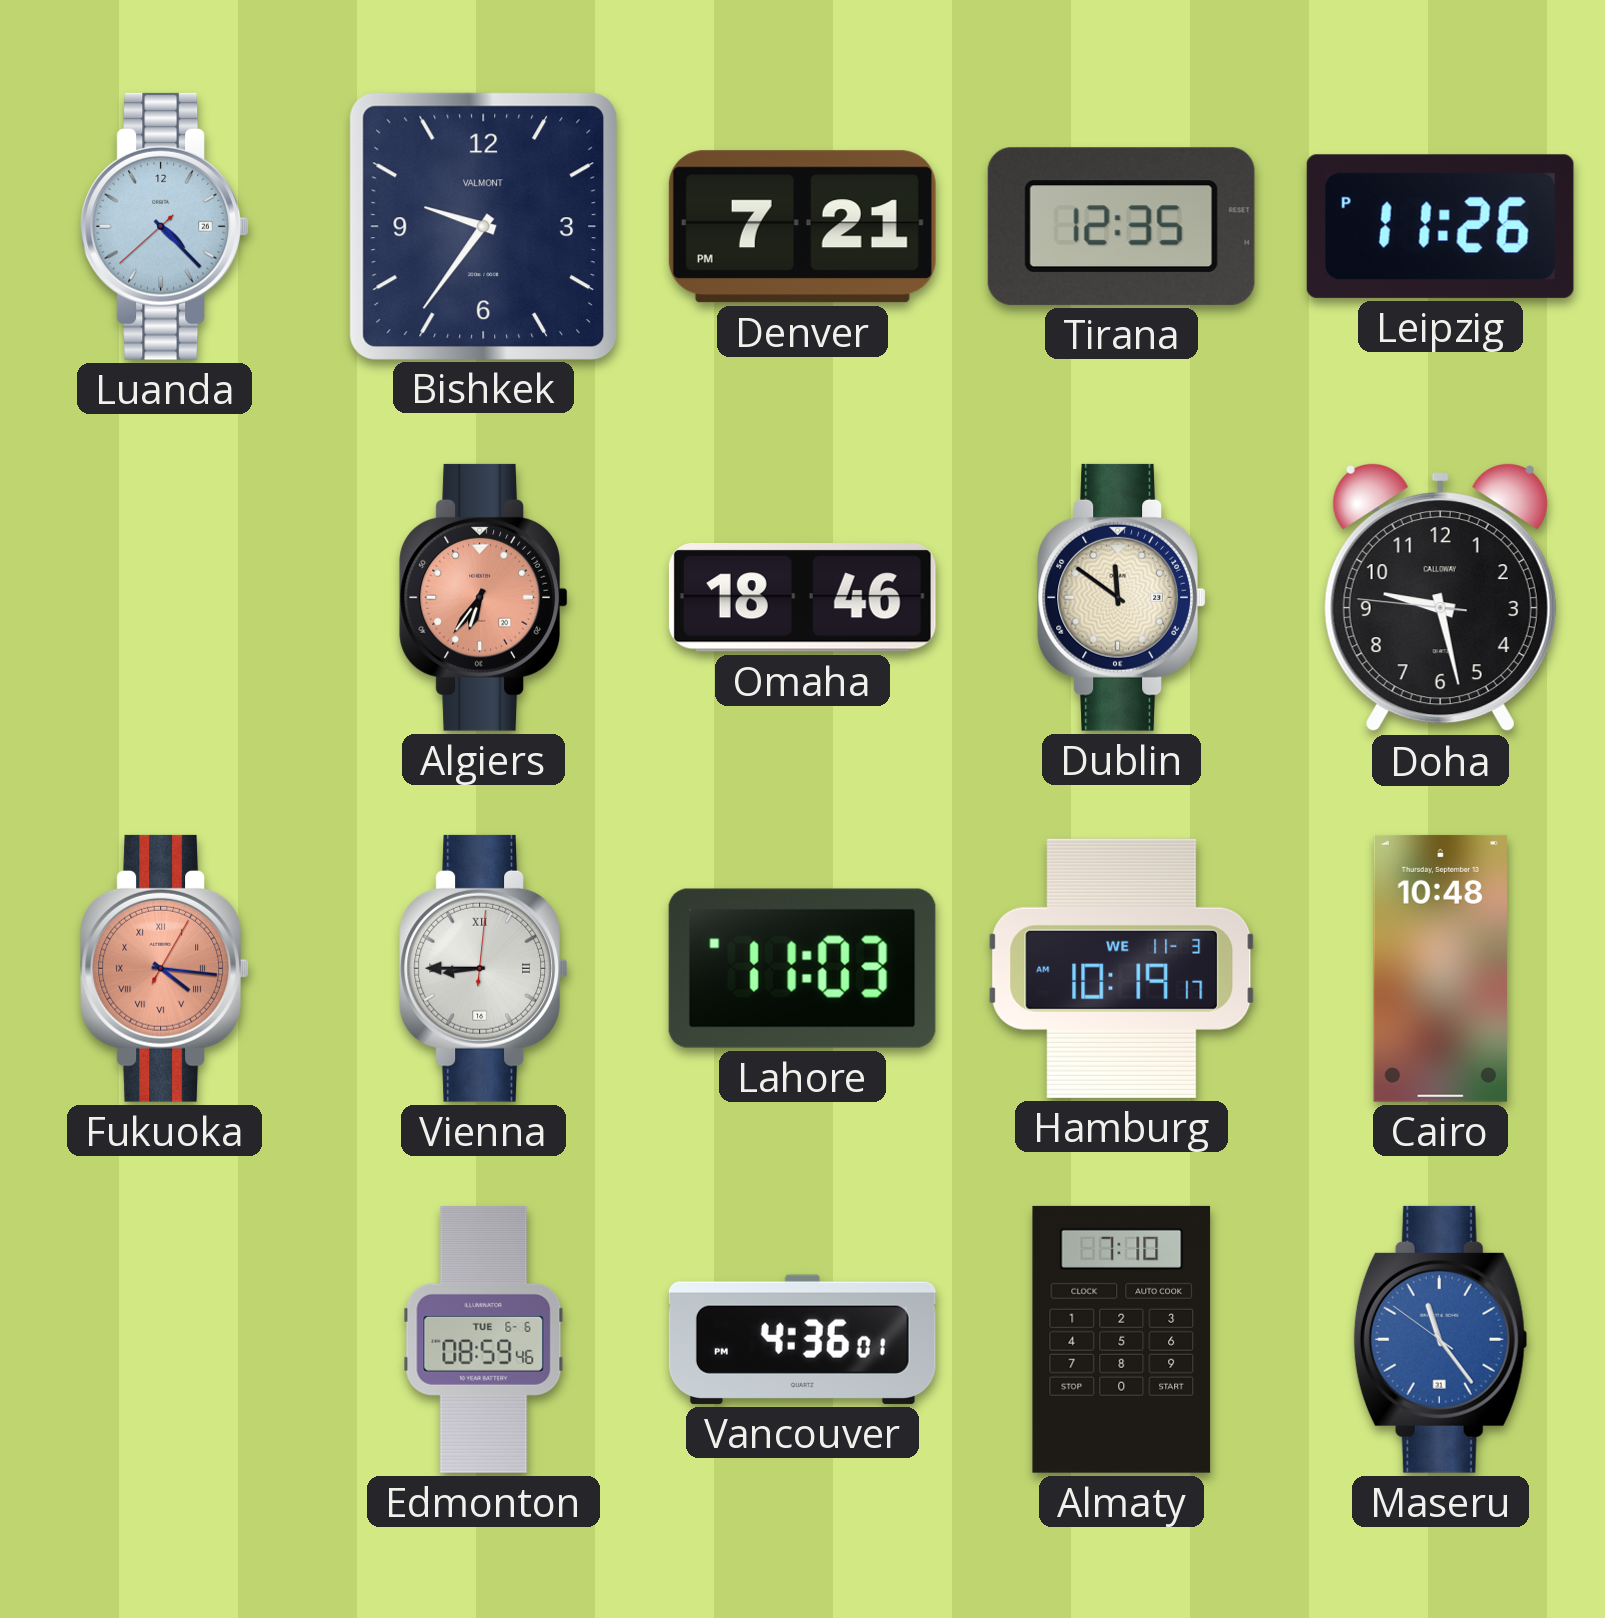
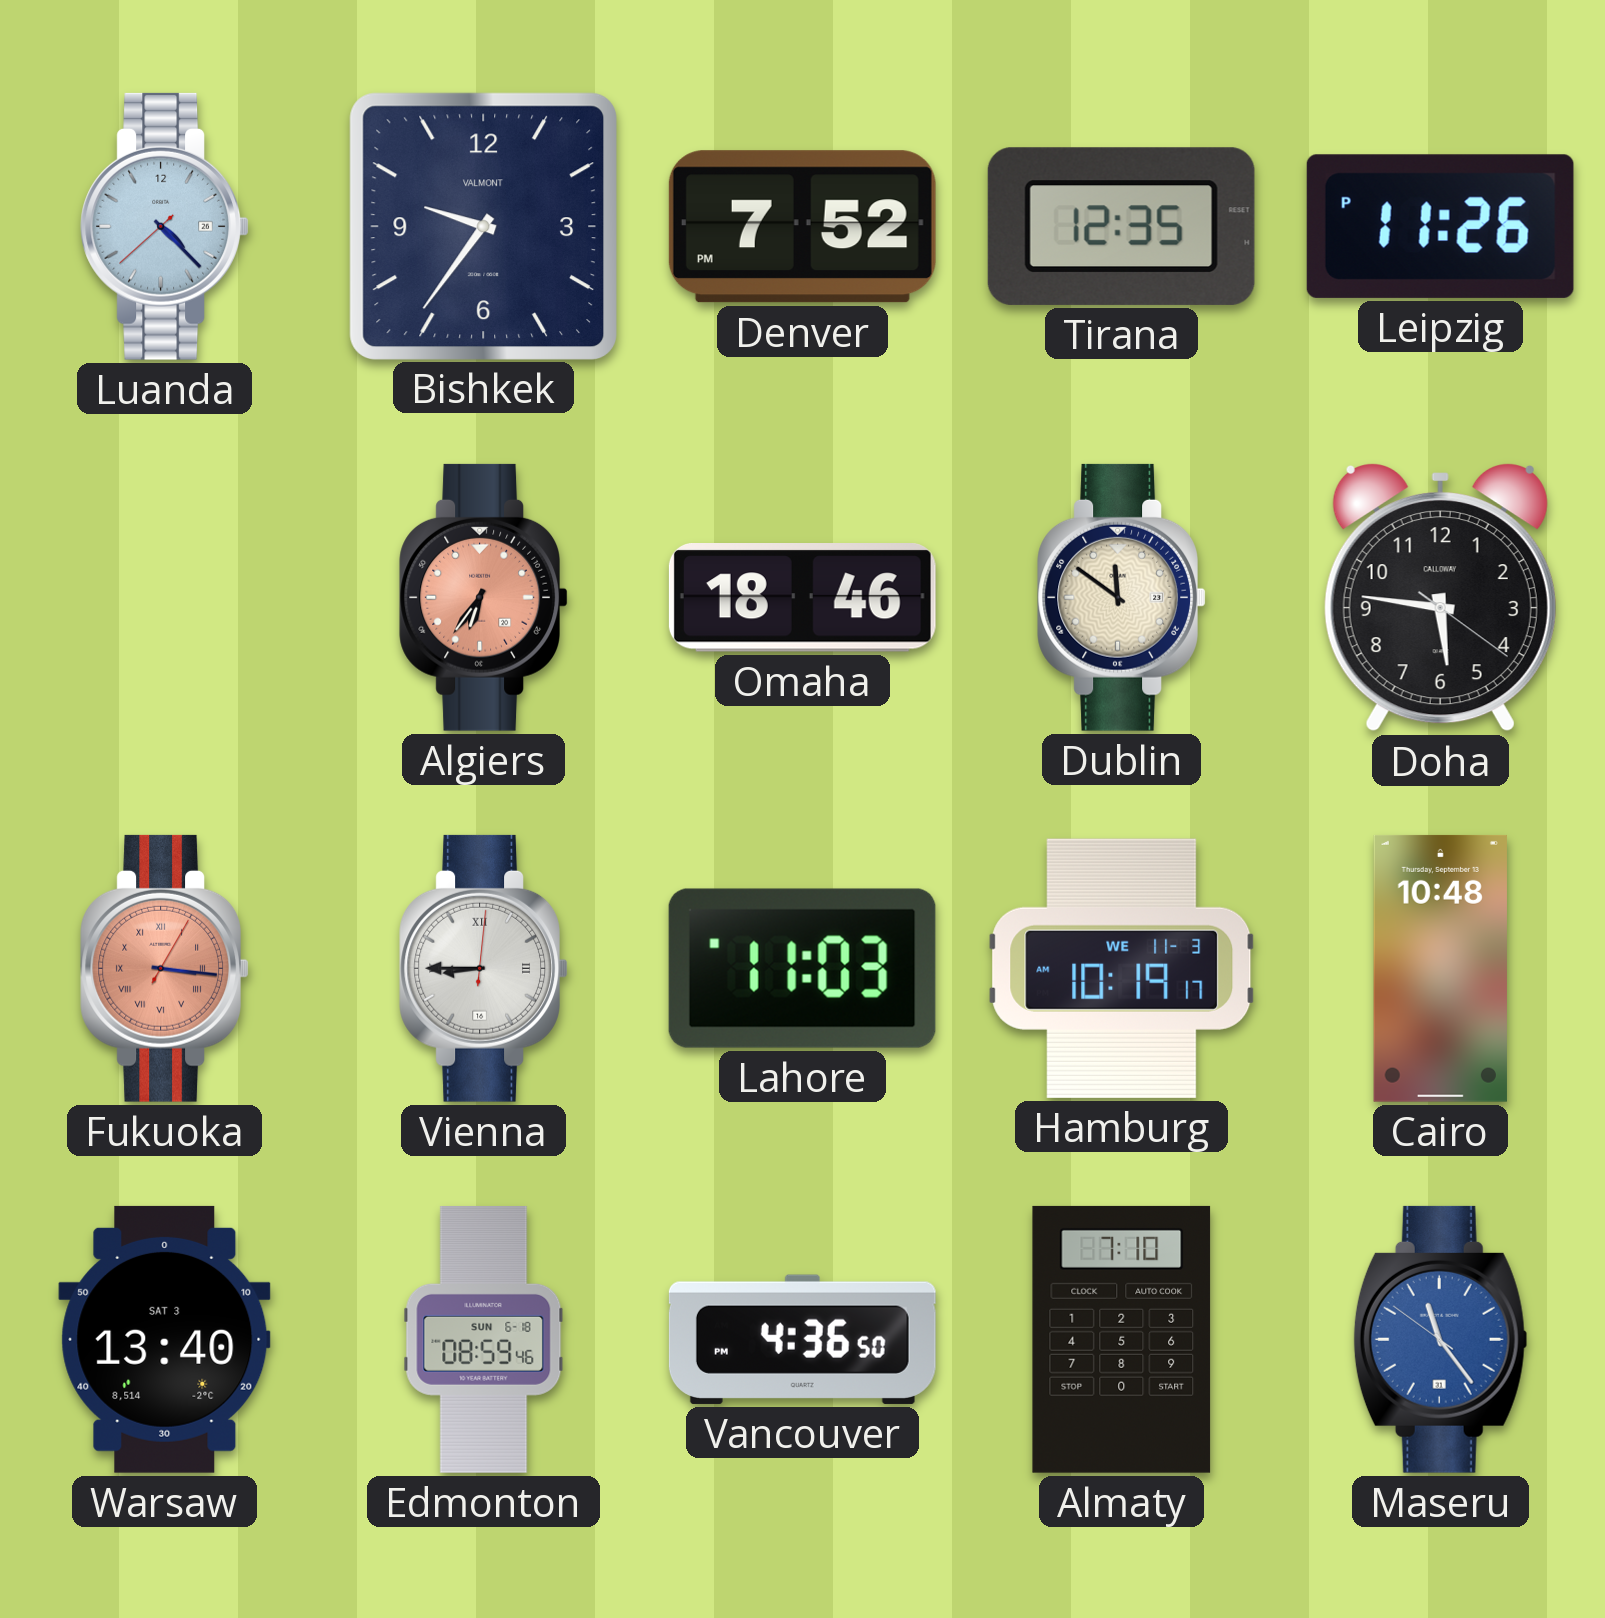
Denver: 7:21 -> 7:52
Doha: 9:27 -> 5:46
Fukuoka: 4:16 -> 3:16
Warsaw: none -> 13:40
Edmonton date: TUE 6-6 -> SUN 6-18
Vancouver: 4:36:01 PM -> 4:36:50 PM
